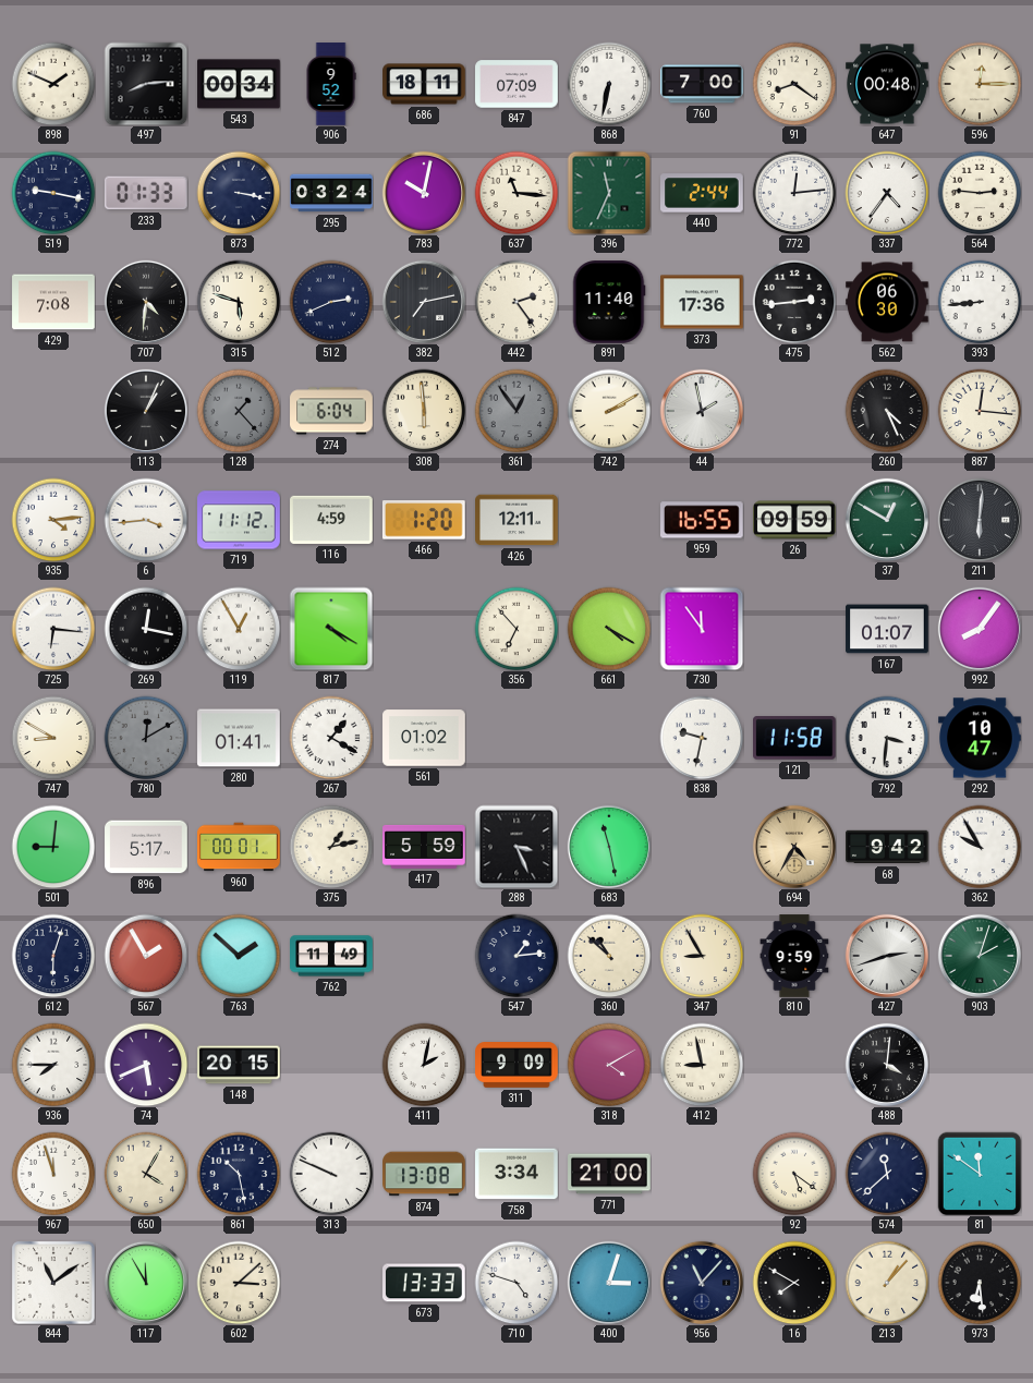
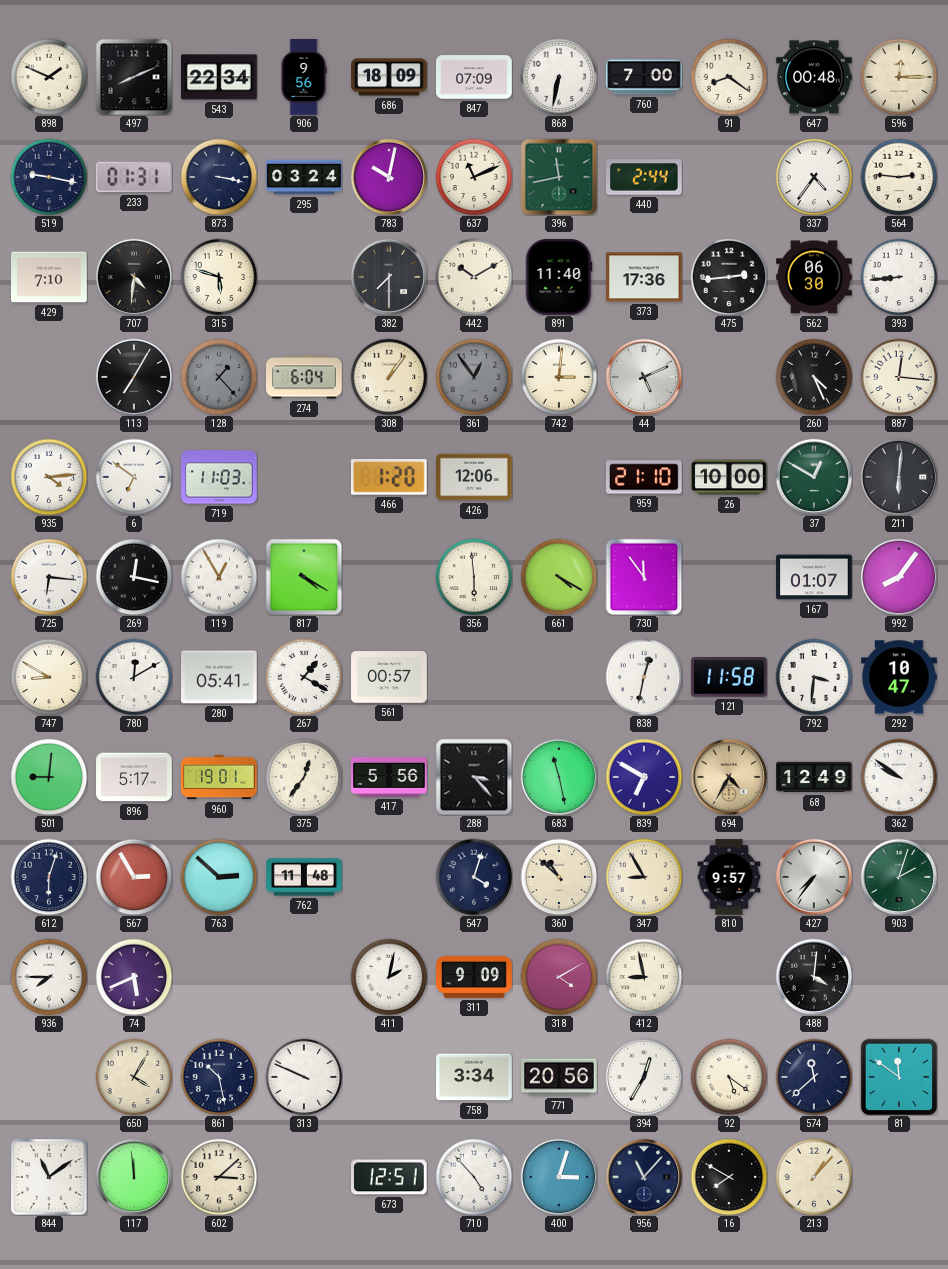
497: 8:14 -> 8:11
543: 00:34 -> 22:34
906: 9:52 -> 9:56
686: 18:11 -> 18:09
233: 01:33 -> 01:31
637: 11:16 -> 11:11
396: 11:34 -> 11:43
772: 12:14 -> none
429: 7:08 -> 7:10
512: 2:41 -> none
382: 7:13 -> 7:30
442: 2:24 -> 10:10
113: 1:04 -> 7:05
308: 5:59 -> 1:06
742: 2:10 -> 3:01
44: 1:58 -> 5:11
6: 3:44 -> 6:51
719: 11:12 -> 11:03
116: 4:59 -> none
426: 12:11 -> 12:06
959: 16:55 -> 21:10
26: 09:59 -> 10:00
356: 6:53 -> 5:59
780 dial: grey -> white
280: 01:41 -> 05:41
561: 01:02 -> 00:57
838: 9:32 -> 12:32
960: 00:01 -> 19:01
375: 1:13 -> 12:36
417: 5:59 -> 5:56
288: 3:26 -> 3:23
839: none -> 6:50
68: 9:42 -> 12:49
362: 9:55 -> 9:51
567: 1:55 -> 2:55
763: 1:52 -> 2:52
762: 11:49 -> 11:48
547: 1:14 -> 4:03
810: 9:59 -> 9:57
427: 2:42 -> 7:36
148: 20:15 -> none
967: 11:57 -> none
874: 13:08 -> none
771: 21:00 -> 20:56
394: none -> 12:35
117: 11:55 -> 11:59
673: 13:33 -> 12:51
710: 4:48 -> 4:53
973: 6:29 -> none
